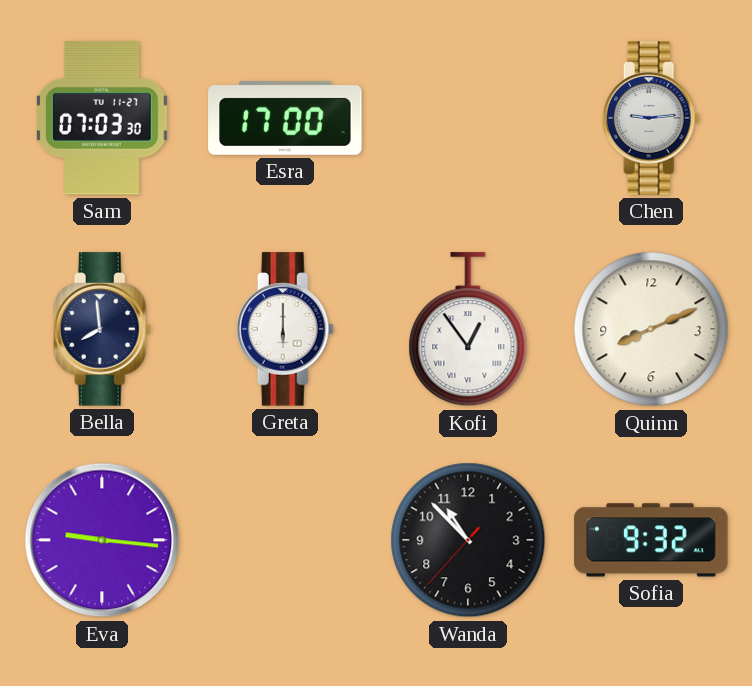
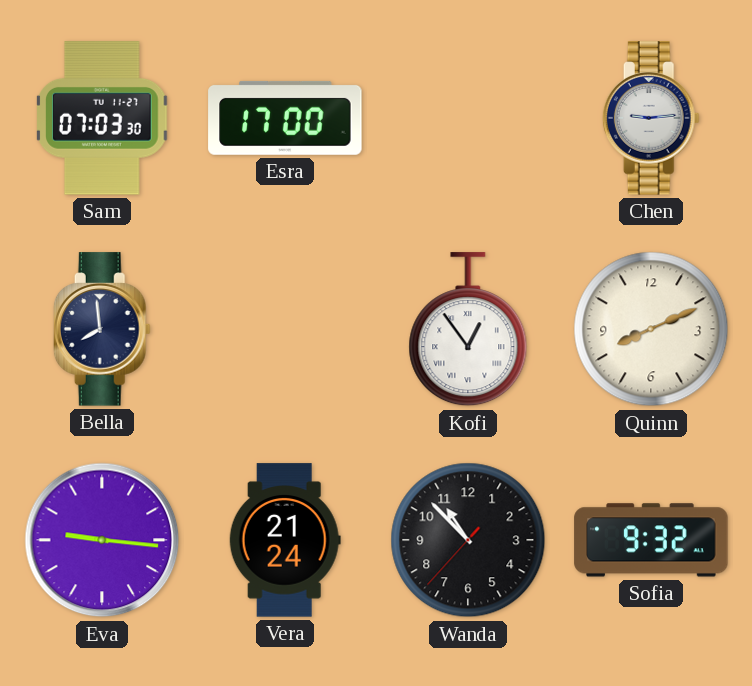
Greta: 6:00 -> none
Vera: none -> 21:24
